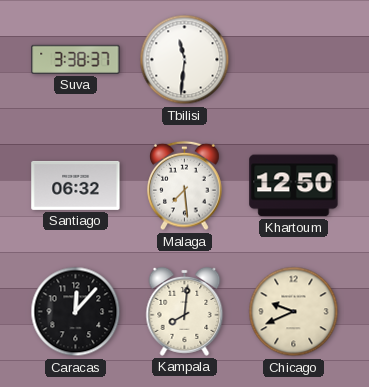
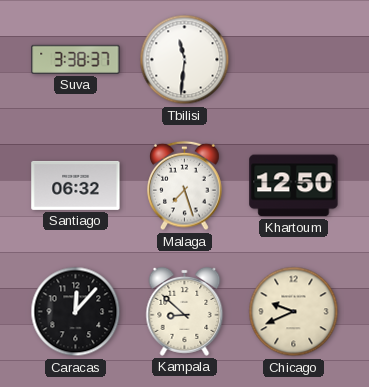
Malaga: 7:29 -> 7:27
Kampala: 8:01 -> 8:52
